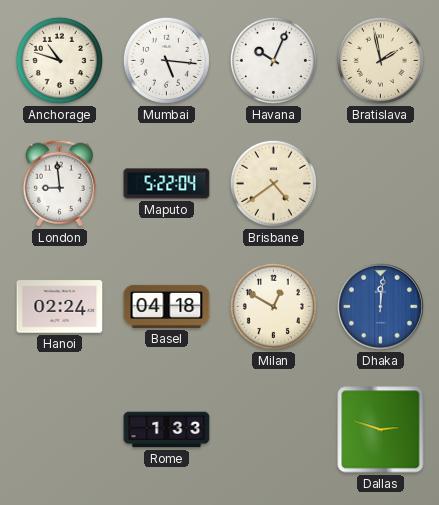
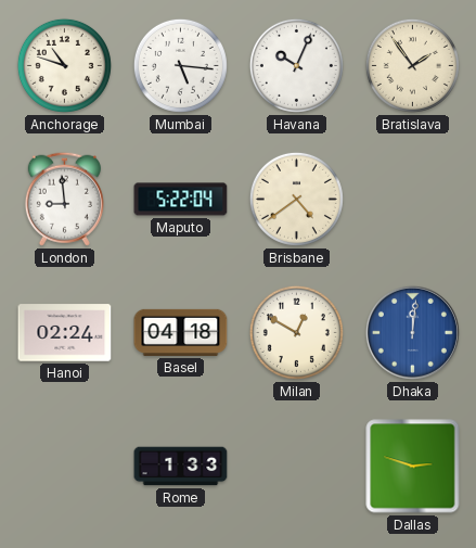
Bratislava: 1:58 -> 1:54
